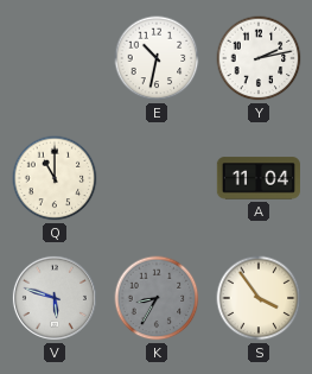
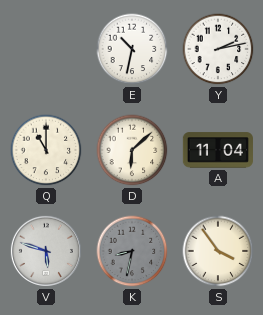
D: none -> 6:08
K: 8:35 -> 8:32
